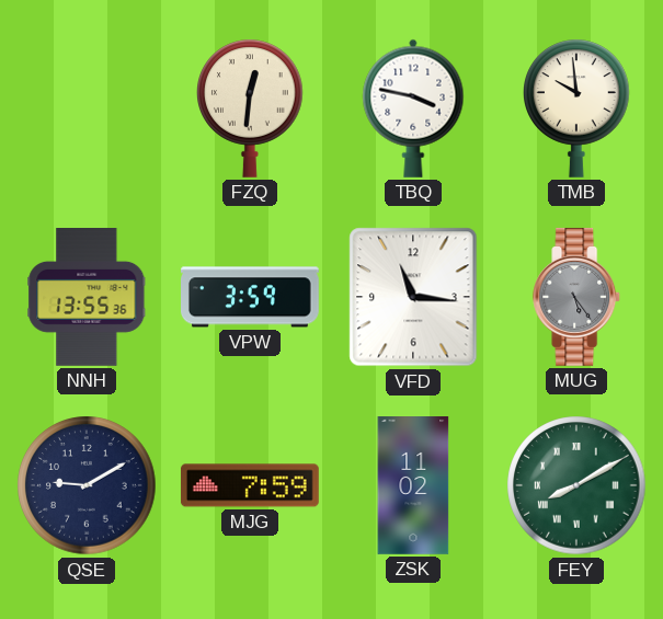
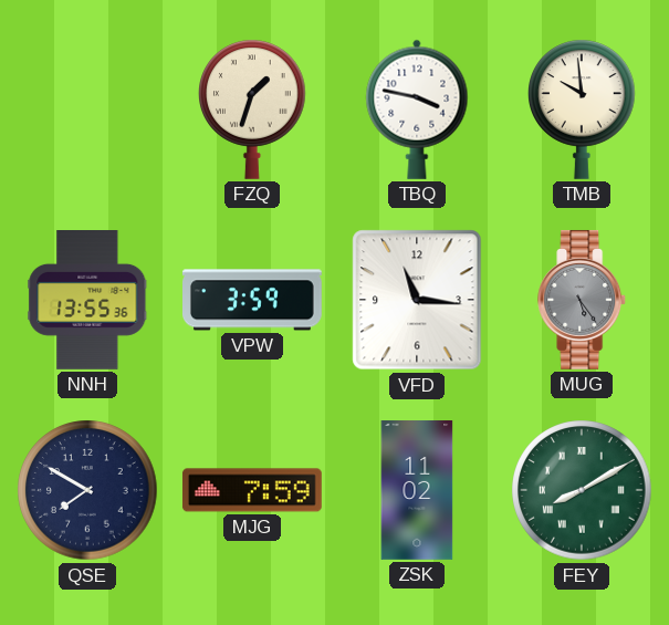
FZQ: 12:31 -> 1:33
QSE: 9:10 -> 7:50
